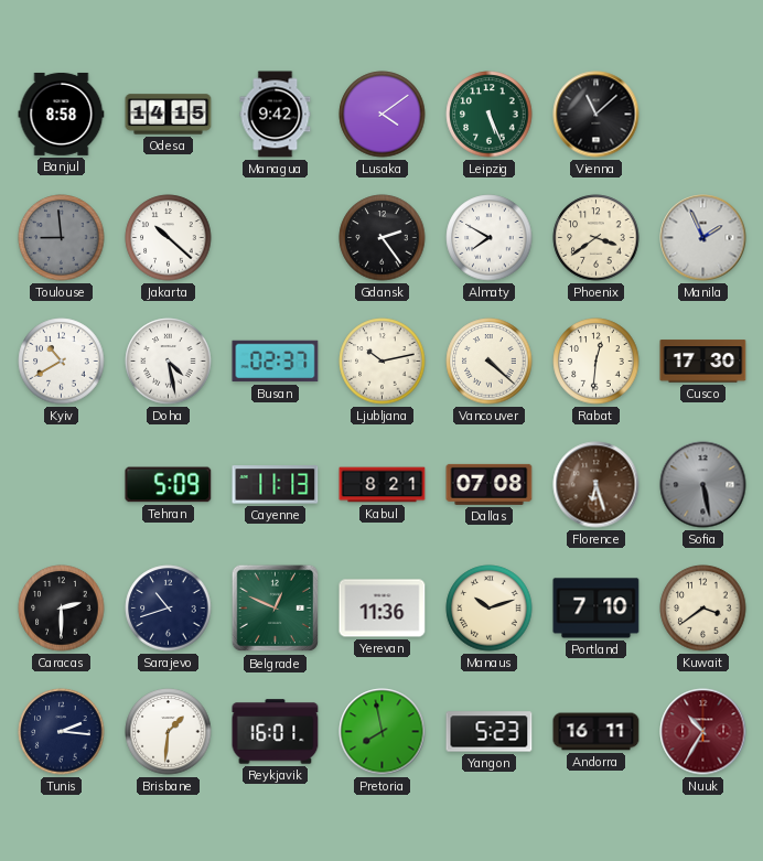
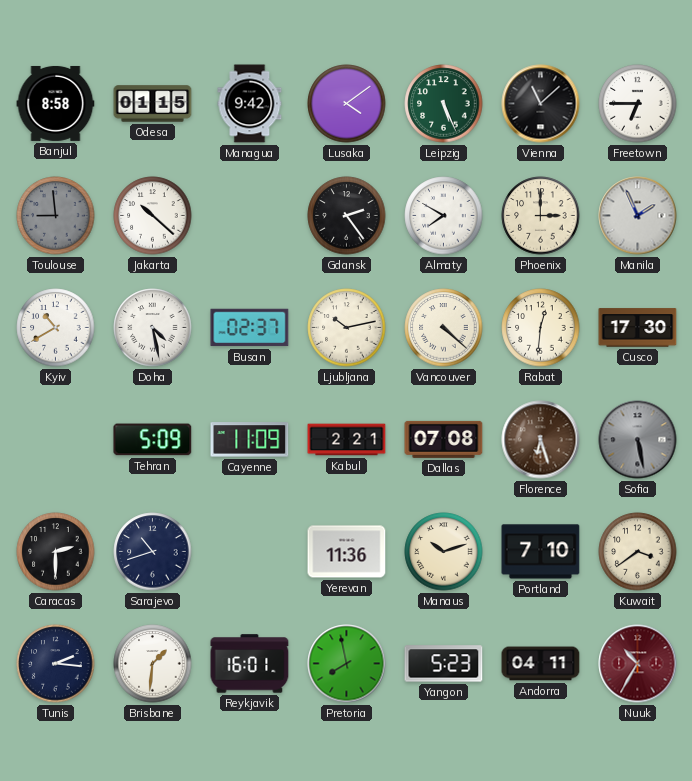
Odesa: 14:15 -> 01:15
Freetown: none -> 6:45
Phoenix: 3:39 -> 3:00
Cayenne: 11:13 -> 11:09
Kabul: 8:21 -> 2:21
Belgrade: 12:49 -> none
Andorra: 16:11 -> 04:11
